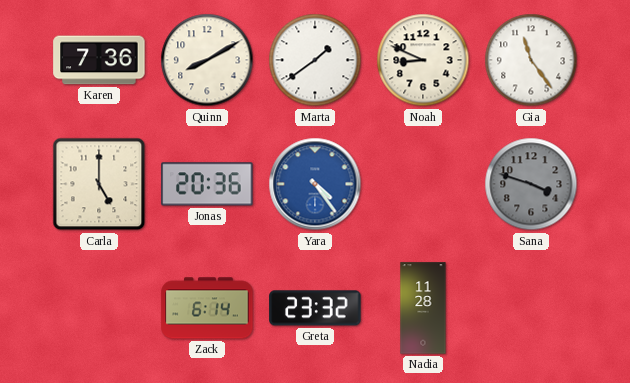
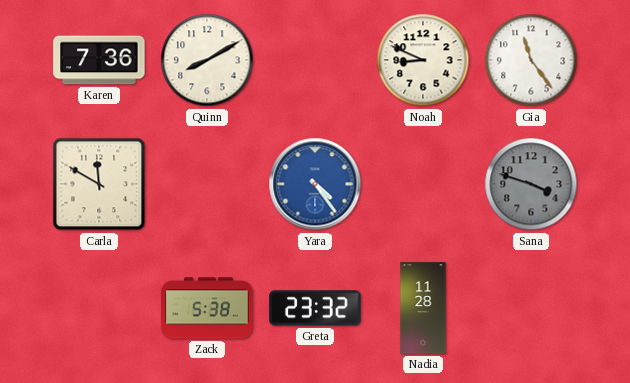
Marta: 1:39 -> none
Carla: 5:00 -> 11:50
Jonas: 20:36 -> none
Zack: 6:14 -> 5:38
